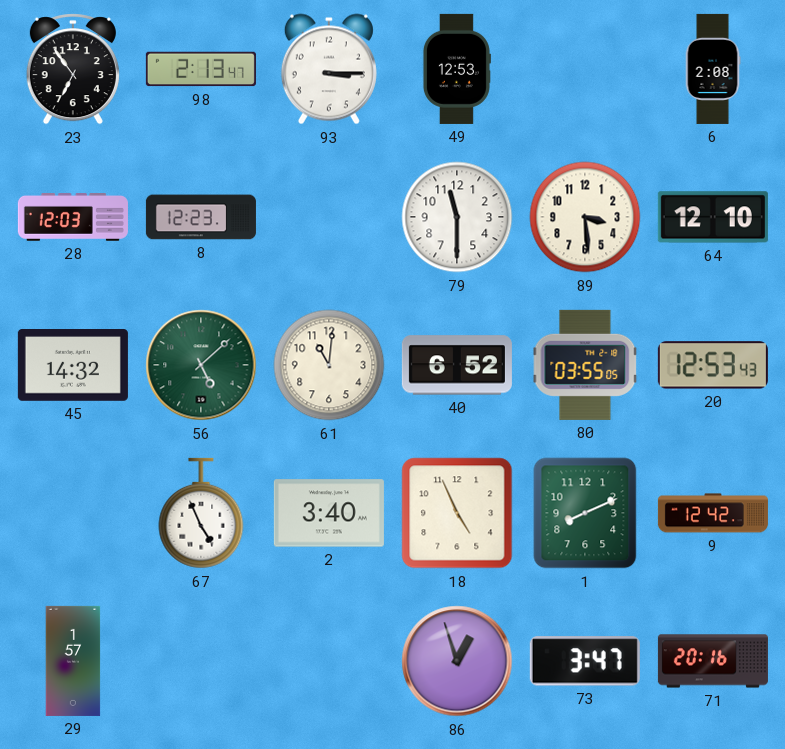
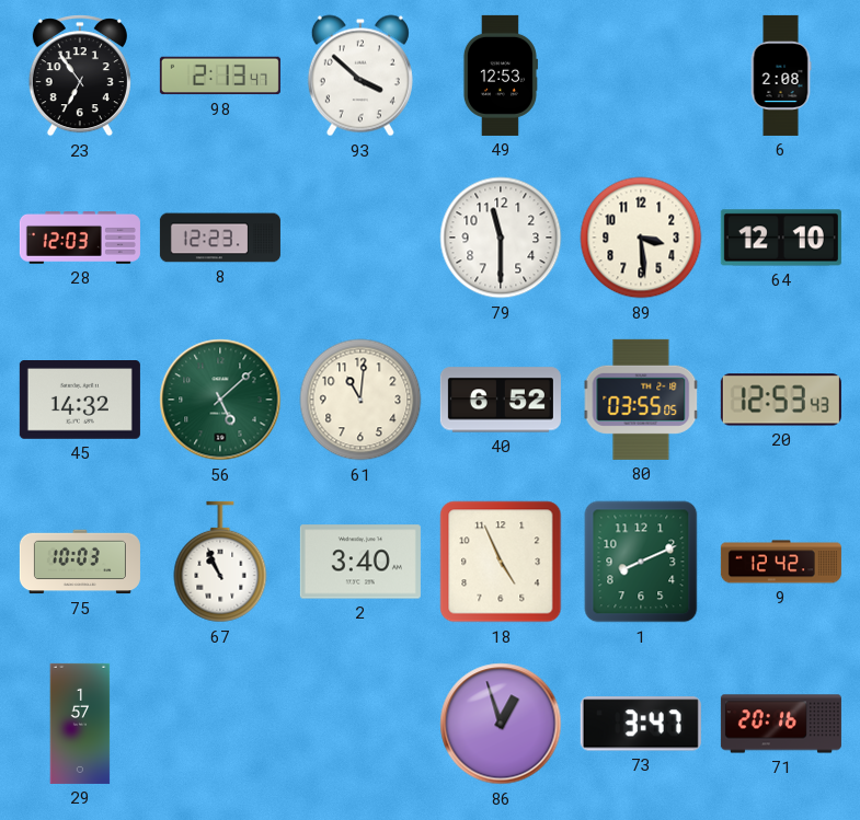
93: 3:15 -> 3:52
75: none -> 10:03
67: 4:56 -> 10:56
